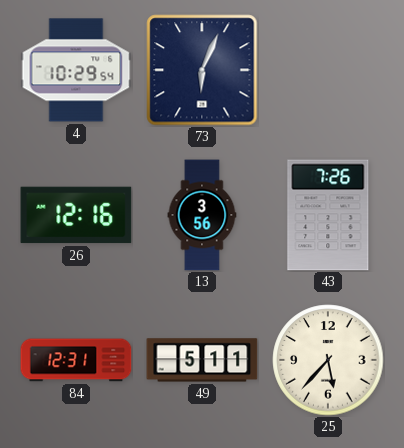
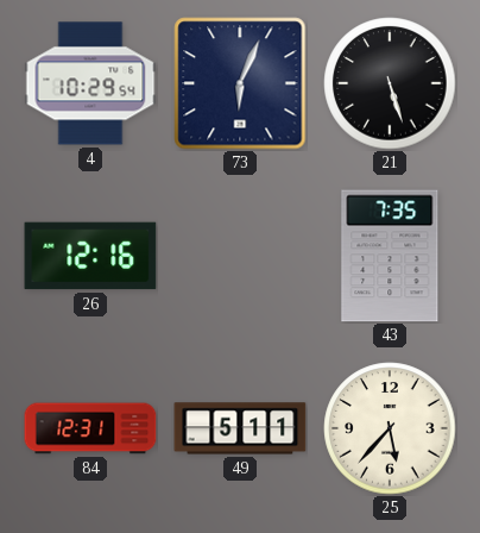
21: none -> 5:27
13: 3:56 -> none
43: 7:26 -> 7:35
